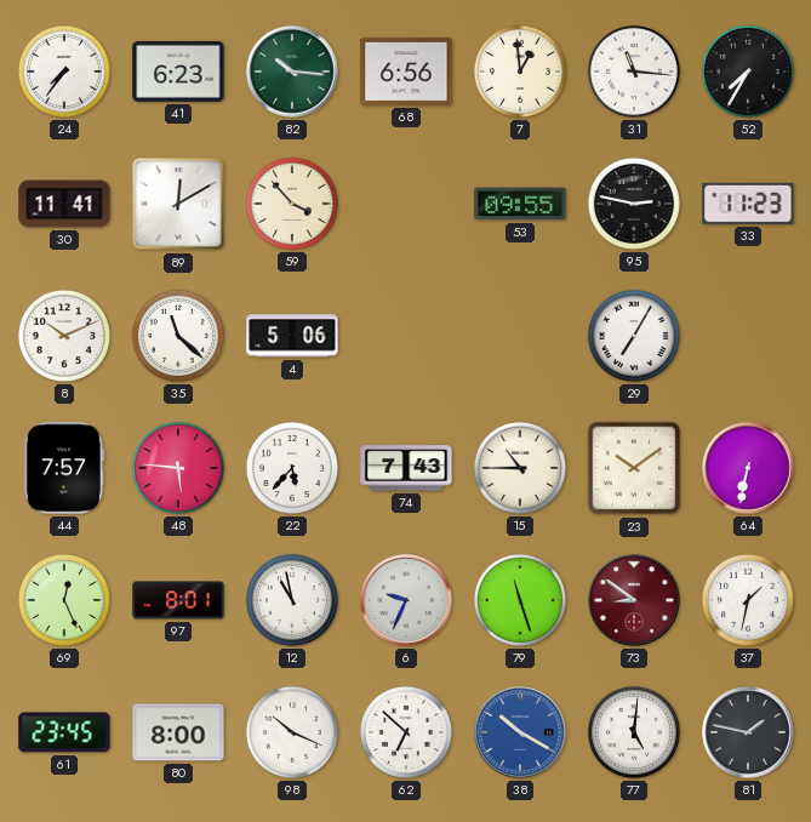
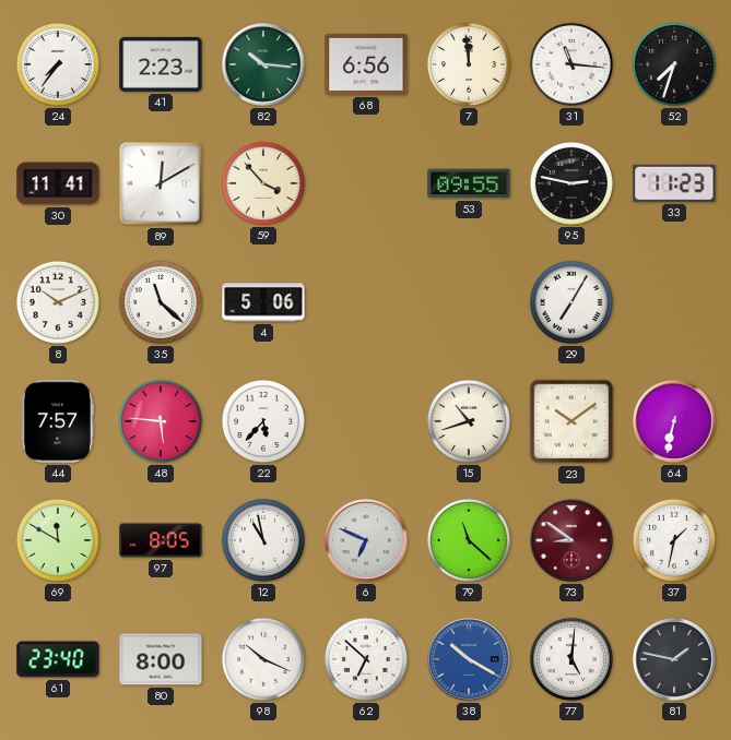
41: 6:23 -> 2:23
7: 12:59 -> 11:59
52: 7:35 -> 7:33
74: 7:43 -> none
15: 10:45 -> 10:42
69: 12:26 -> 11:50
97: 8:01 -> 8:05
6: 9:34 -> 6:49
79: 11:27 -> 11:22
61: 23:45 -> 23:40
